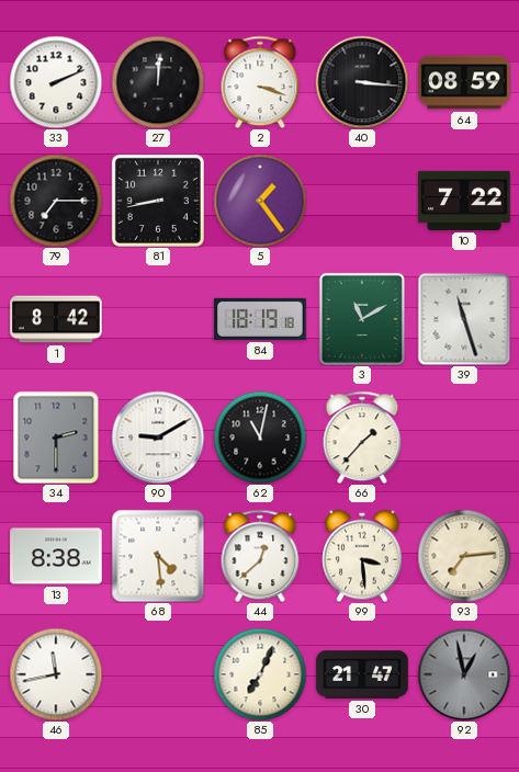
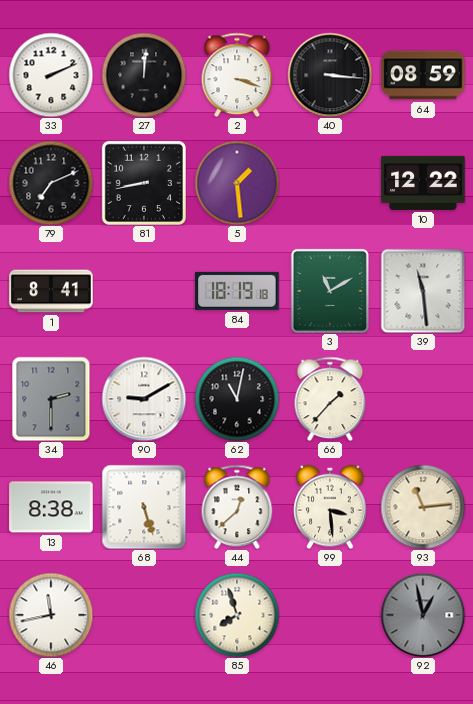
79: 7:15 -> 7:11
5: 1:24 -> 1:29
10: 7:22 -> 12:22
1: 8:42 -> 8:41
39: 11:27 -> 11:29
68: 4:29 -> 5:27
93: 7:14 -> 11:14
85: 7:04 -> 7:57
30: 21:47 -> none
